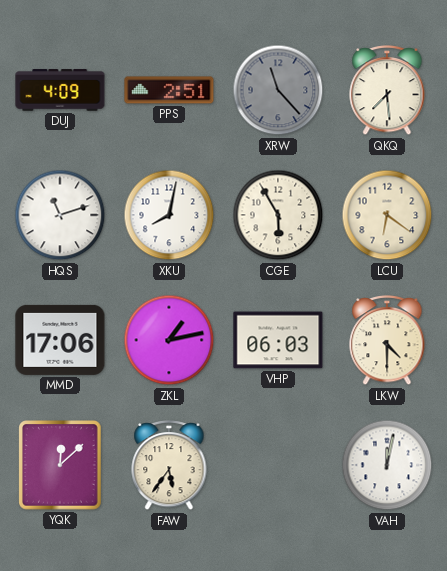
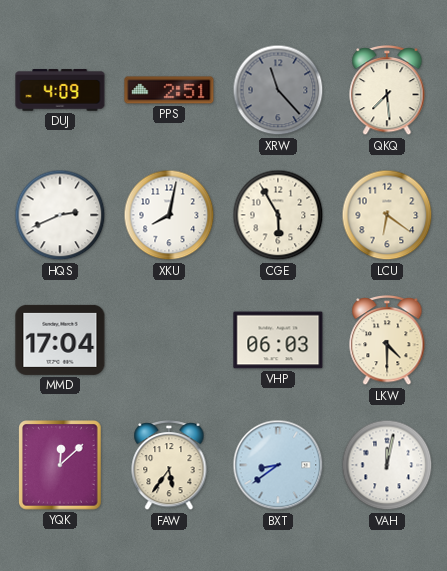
HQS: 11:12 -> 2:41
MMD: 17:06 -> 17:04
ZKL: 1:13 -> none
BXT: none -> 8:39
